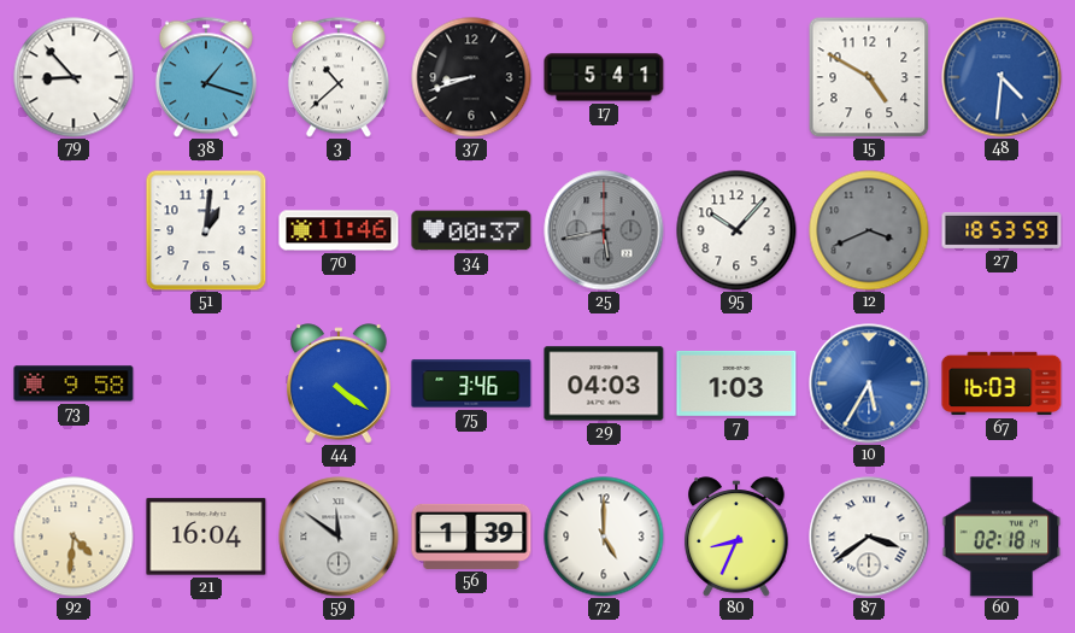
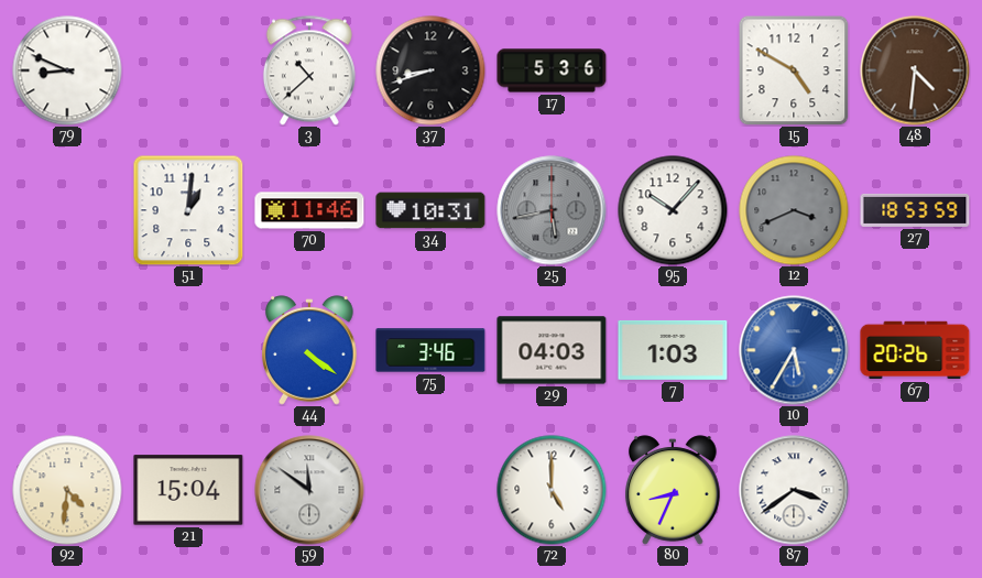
79: 8:53 -> 8:49
38: 1:18 -> none
17: 5:41 -> 5:36
48 dial: blue -> brown
34: 00:37 -> 10:31
73: 9:58 -> none
67: 16:03 -> 20:26
21: 16:04 -> 15:04
56: 1:39 -> none
60: 02:18 -> none
